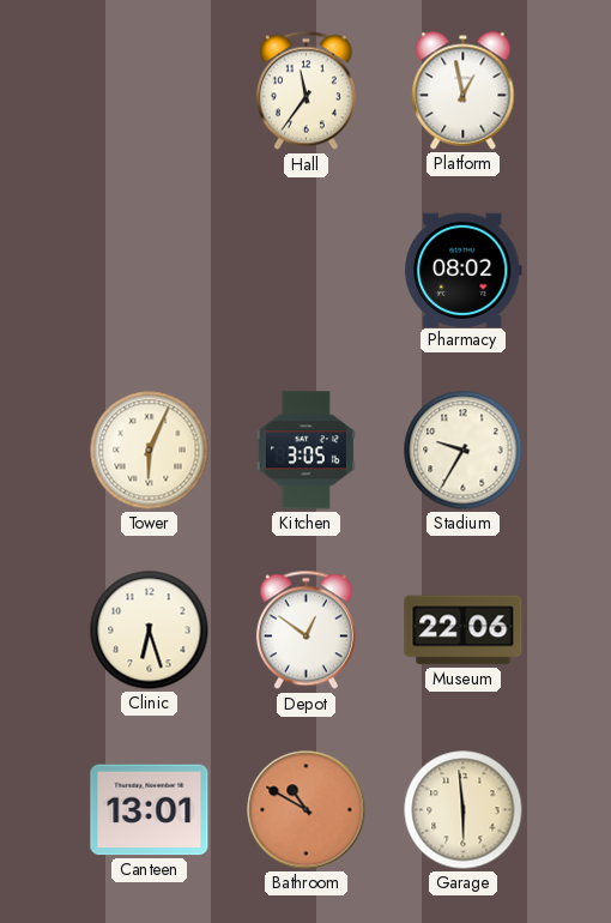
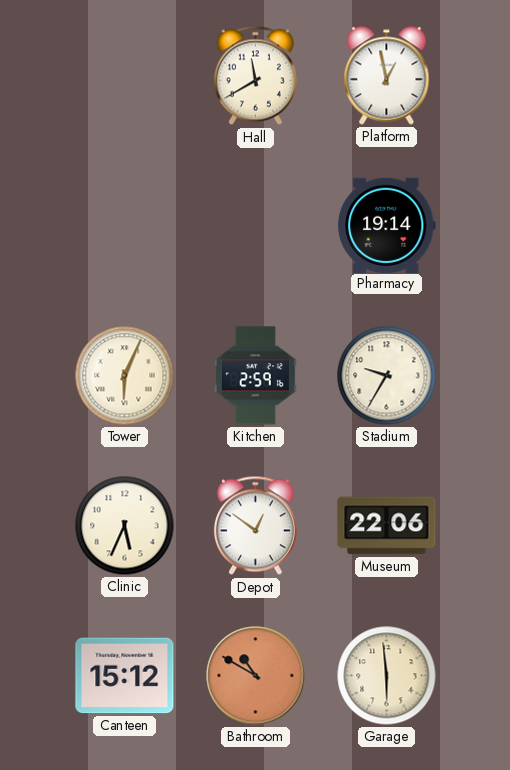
Hall: 11:36 -> 11:40
Pharmacy: 08:02 -> 19:14
Kitchen: 3:05 -> 2:59
Clinic: 6:27 -> 5:34
Canteen: 13:01 -> 15:12
